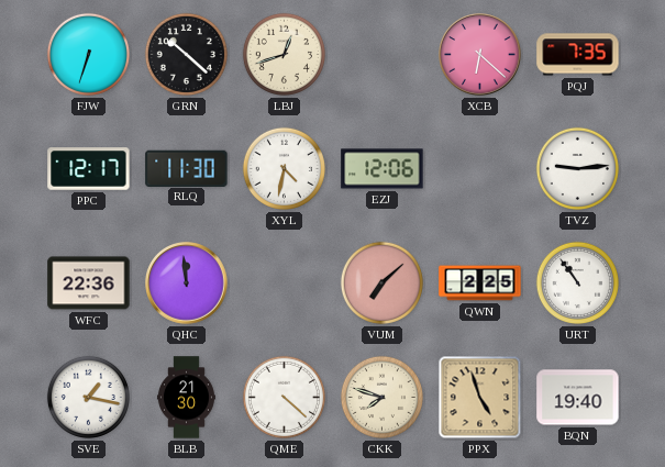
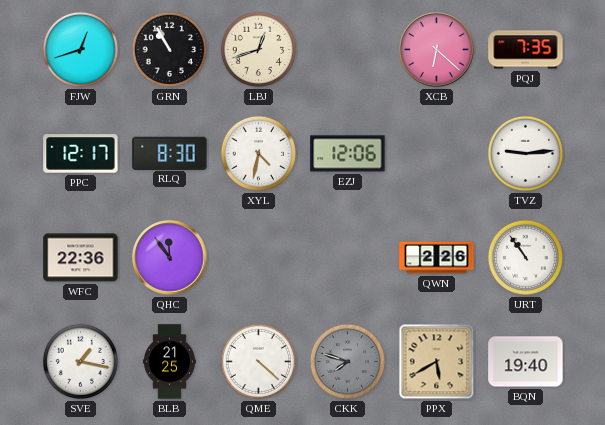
FJW: 6:33 -> 12:42
GRN: 10:22 -> 10:55
RLQ: 11:30 -> 8:30
QHC: 11:59 -> 11:54
VUM: 7:08 -> none
QWN: 2:25 -> 2:26
BLB: 21:30 -> 21:25
CKK dial: cream -> grey
PPX: 4:57 -> 5:40
